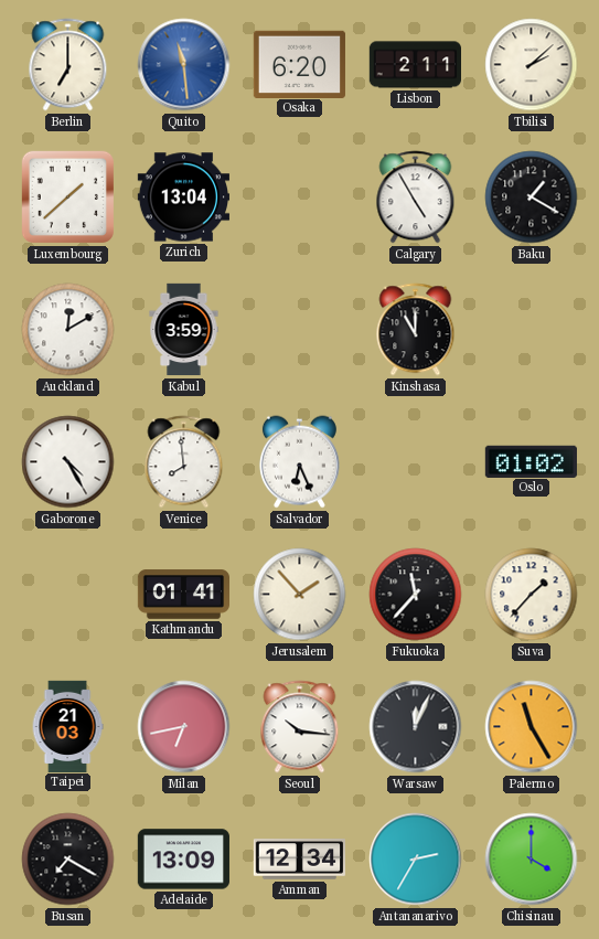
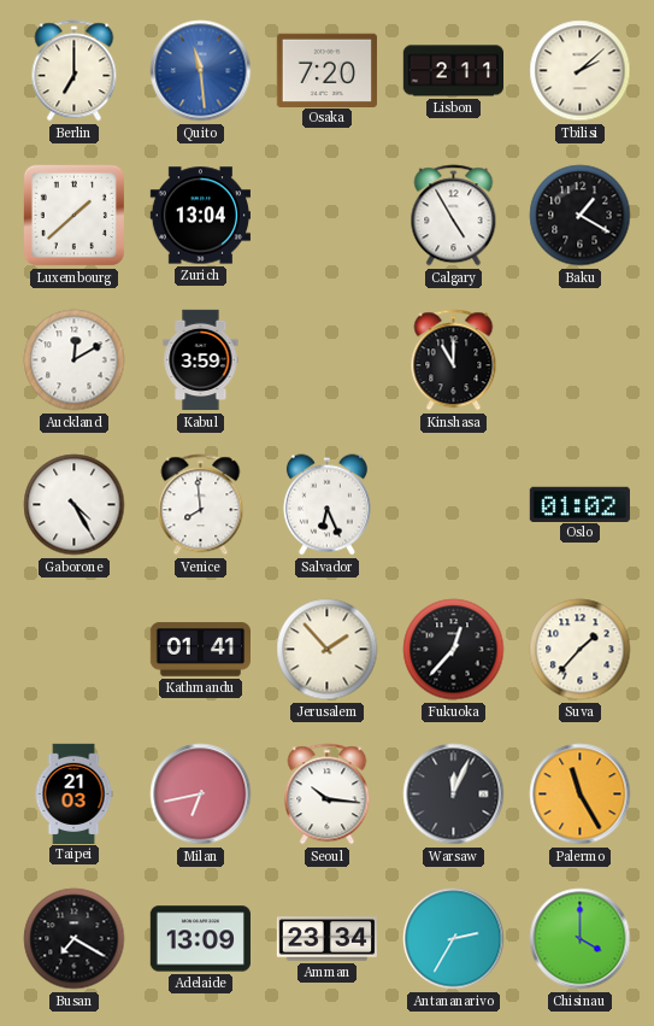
Osaka: 6:20 -> 7:20
Fukuoka: 11:37 -> 12:37
Amman: 12:34 -> 23:34
